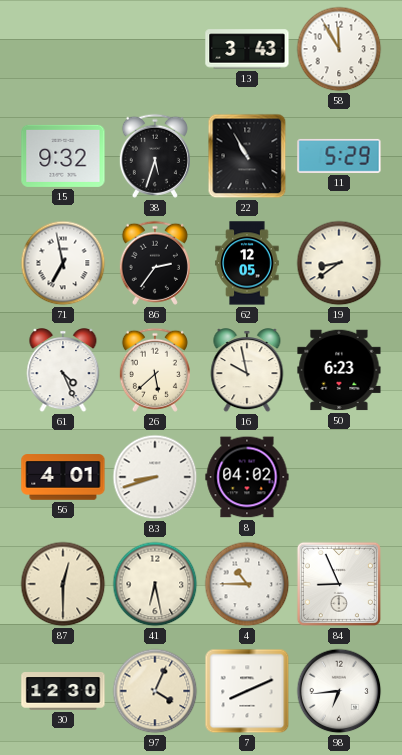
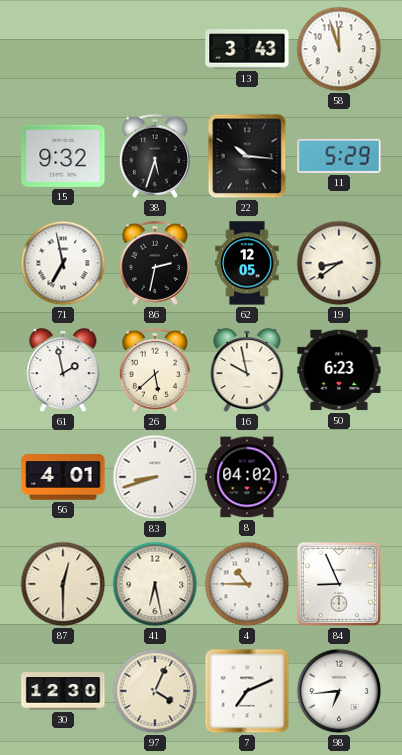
58: 11:55 -> 11:57
22: 10:55 -> 10:16
86: 2:36 -> 2:32
61: 4:26 -> 1:58
7: 8:11 -> 7:11
